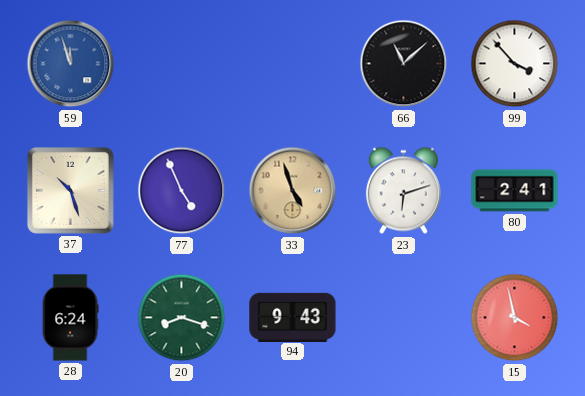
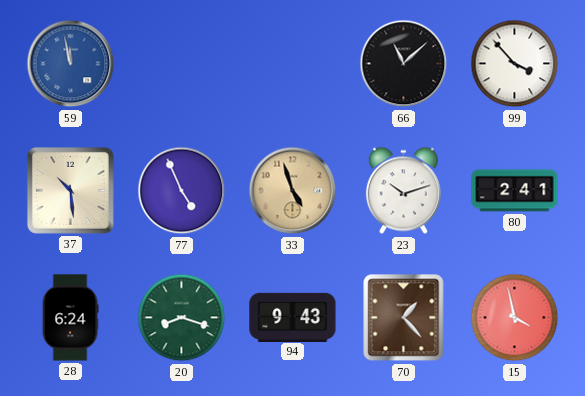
59: 11:57 -> 11:58
37: 10:27 -> 10:29
23: 6:12 -> 10:12
70: none -> 1:23
